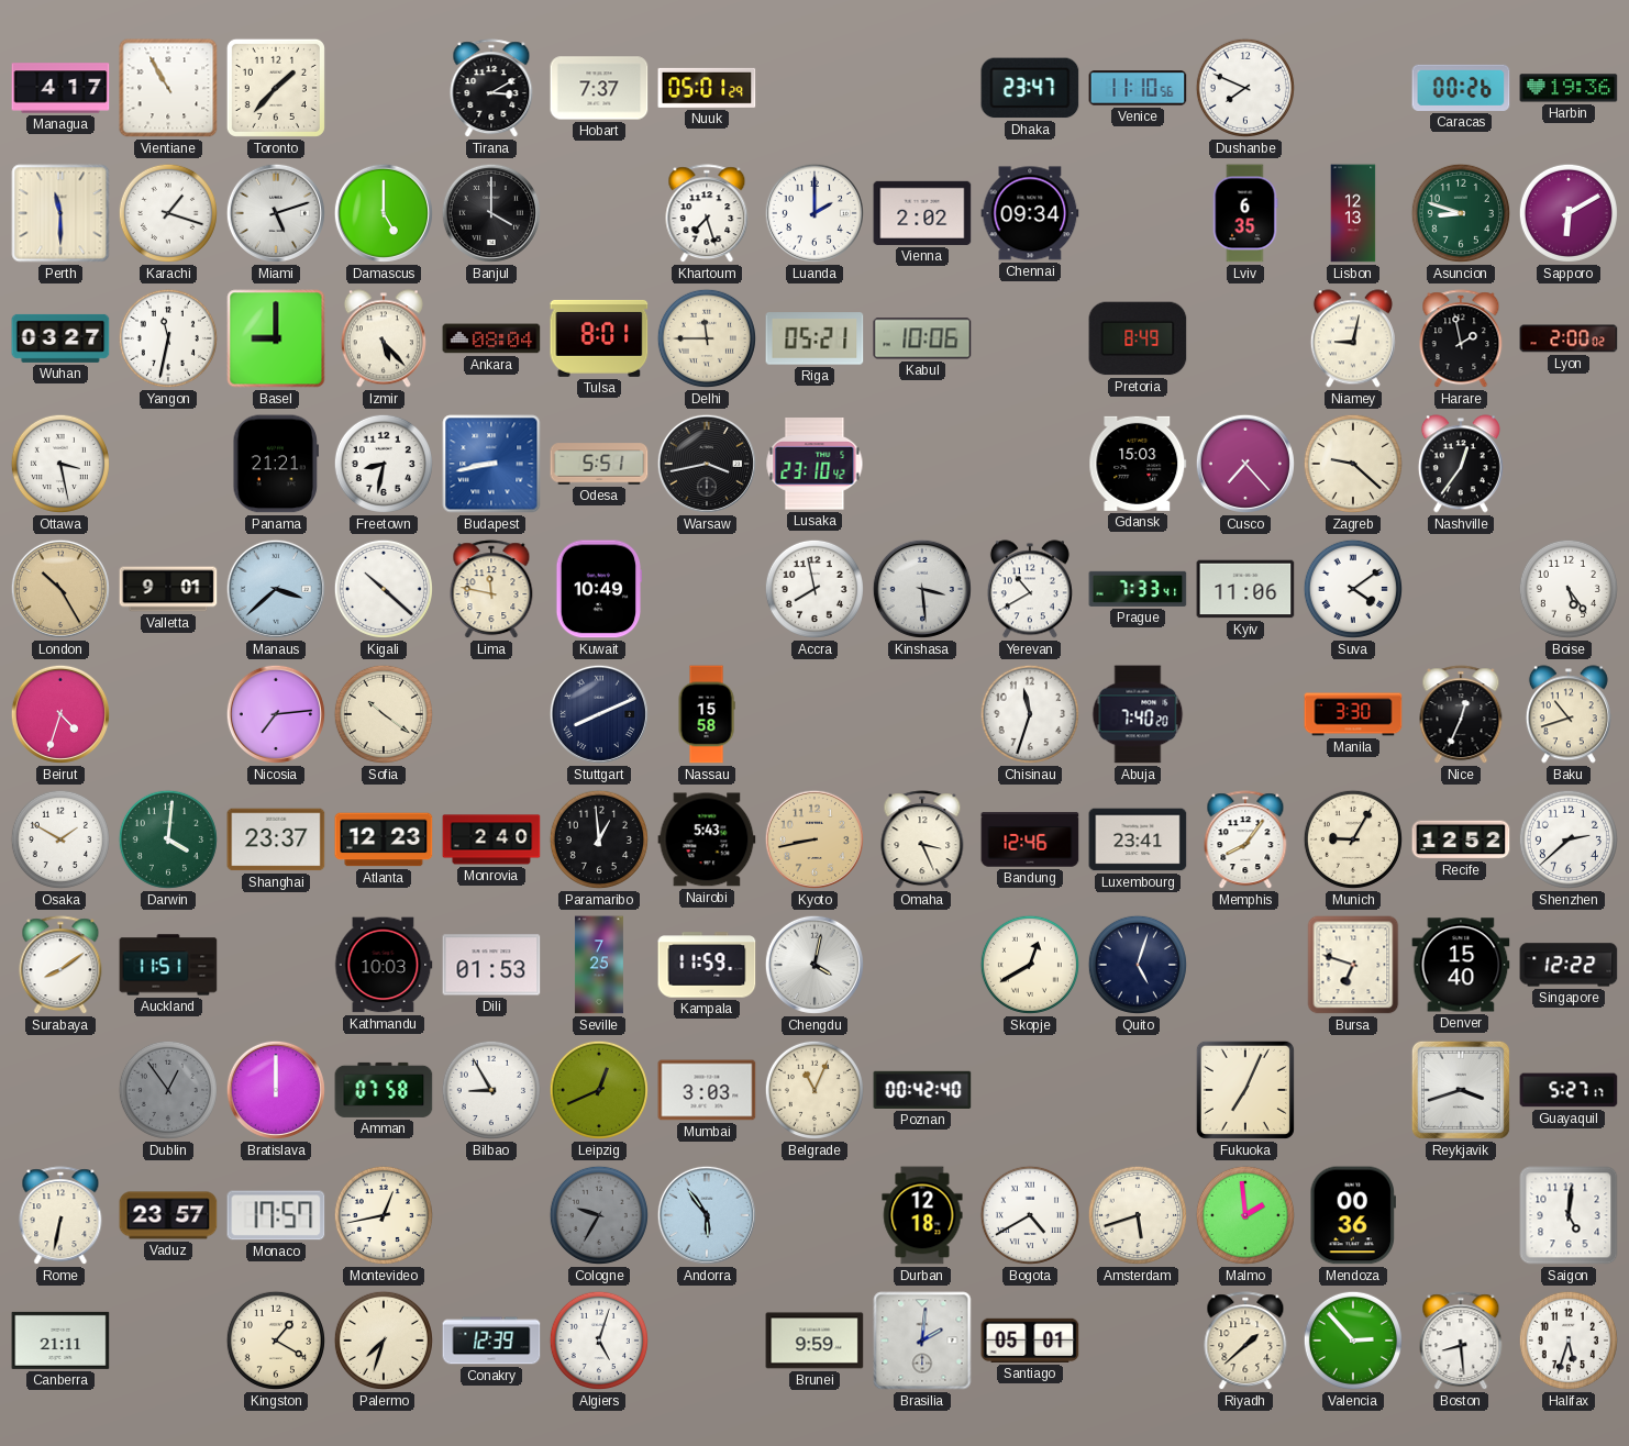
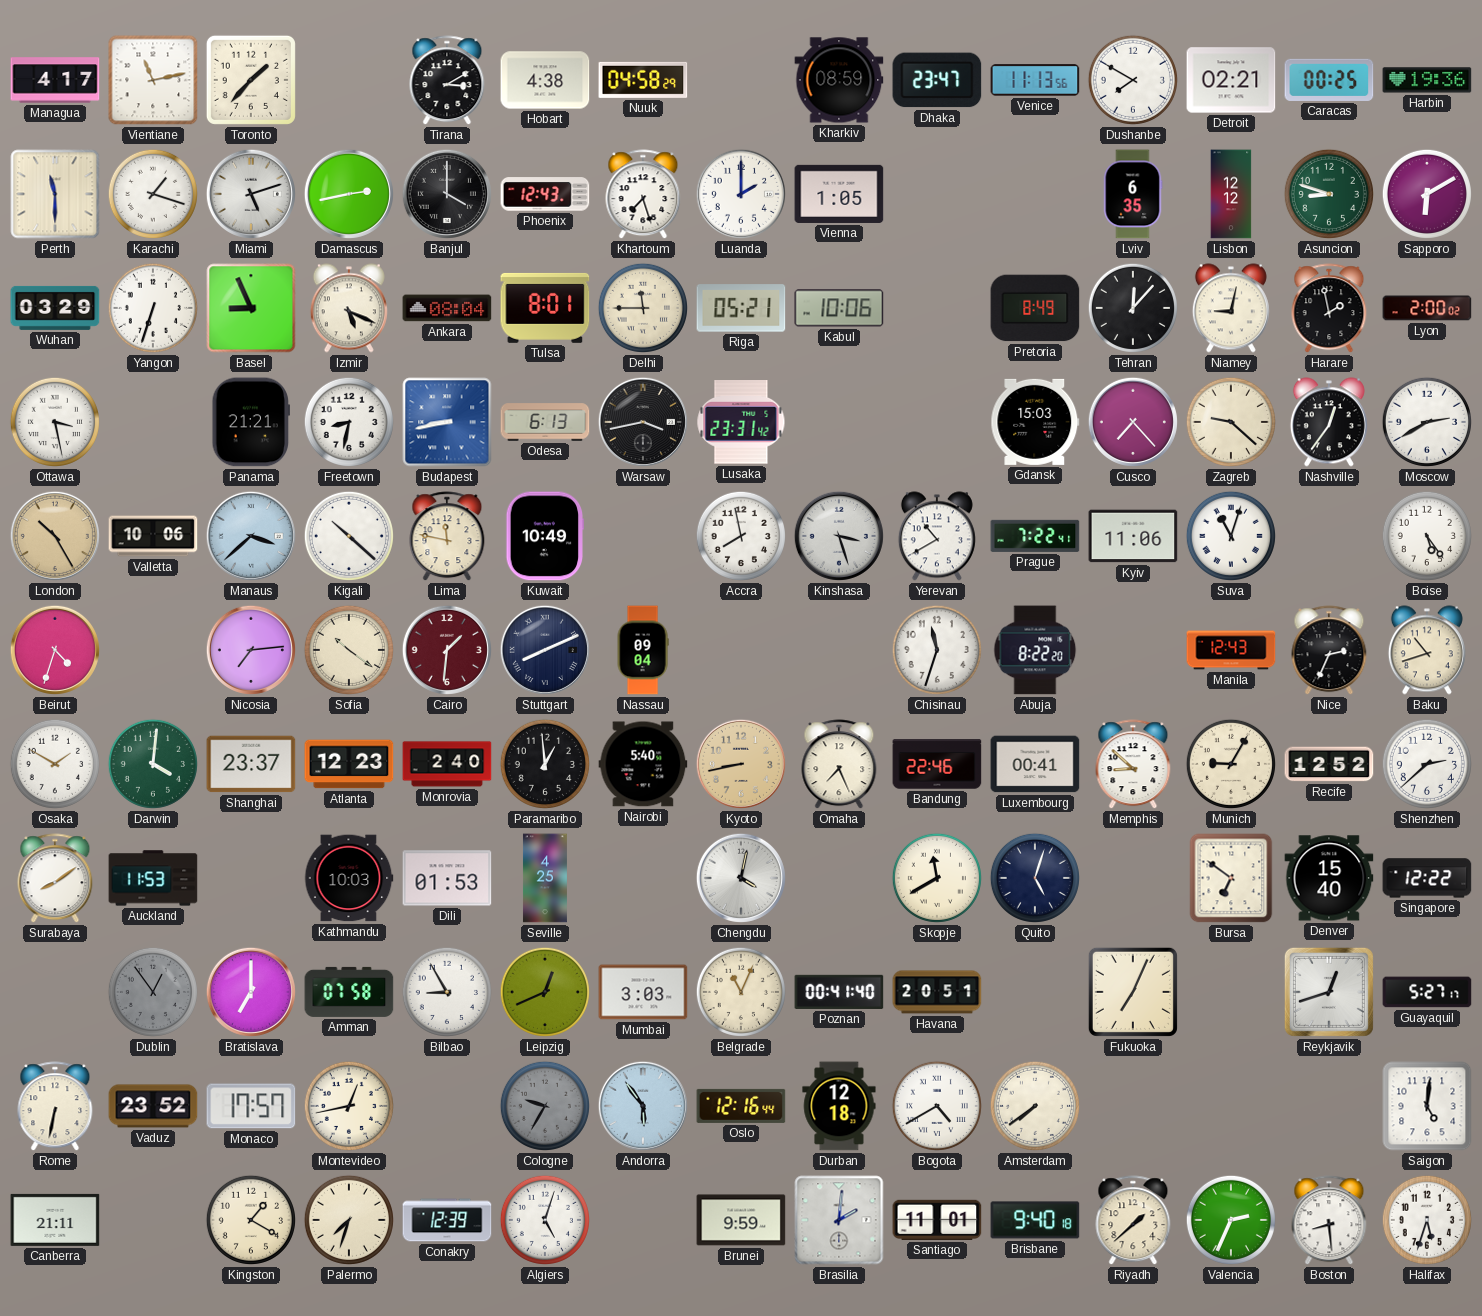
Vientiane: 10:55 -> 11:13
Hobart: 7:37 -> 4:38
Nuuk: 05:01 -> 04:58
Kharkiv: none -> 08:59
Venice: 11:10 -> 11:13
Dushanbe: 7:49 -> 7:50
Detroit: none -> 02:21
Caracas: 00:26 -> 00:25
Damascus: 5:00 -> 2:43
Phoenix: none -> 12:43
Vienna: 2:02 -> 1:05
Chennai: 09:34 -> none
Lisbon: 12:13 -> 12:12
Wuhan: 03:27 -> 03:29
Yangon: 11:32 -> 6:33
Basel: 9:00 -> 8:56
Izmir: 5:23 -> 5:19
Tehran: none -> 12:07
Odesa: 5:51 -> 6:13
Lusaka: 23:10 -> 23:31
Moscow: none -> 2:40
Valletta: 9:01 -> 10:06
Kinshasa: 3:29 -> 3:27
Prague: 7:33 -> 7:22
Suva: 4:09 -> 11:03
Cairo: none -> 1:31
Nassau: 15:58 -> 09:04
Abuja: 7:40 -> 8:22
Manila: 3:30 -> 12:43
Nice: 12:34 -> 2:34
Nairobi: 5:43 -> 5:40
Omaha: 3:26 -> 7:26
Bandung: 12:46 -> 22:46
Luxembourg: 23:41 -> 00:41
Memphis: 8:06 -> 8:52
Auckland: 11:51 -> 11:53
Seville: 7:25 -> 4:25
Kampala: 11:59 -> none
Skopje: 12:40 -> 11:40
Bursa: 6:48 -> 6:51
Bratislava: 12:00 -> 7:00
Poznan: 00:42 -> 00:41
Havana: none -> 20:51
Reykjavik: 3:42 -> 12:42
Vaduz: 23:57 -> 23:52
Oslo: none -> 12:16
Amsterdam: 5:42 -> 7:39
Malmo: 1:59 -> none
Mendoza: 00:36 -> none
Santiago: 05:01 -> 11:01
Brisbane: none -> 9:40
Valencia: 2:53 -> 2:34
